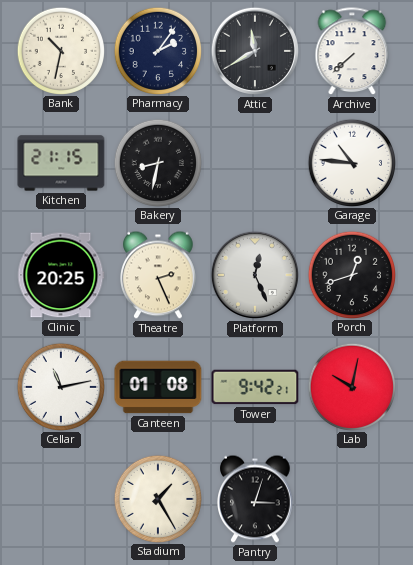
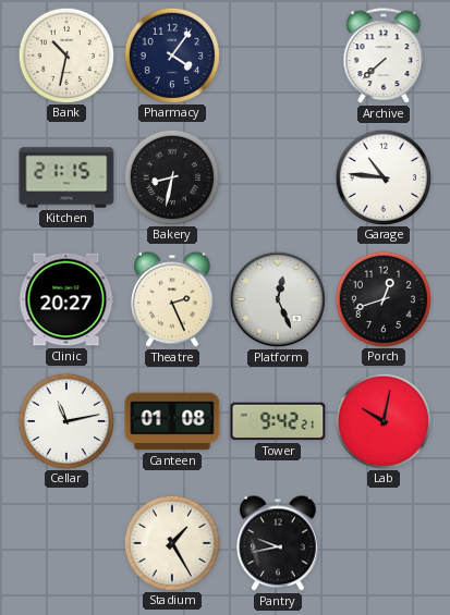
Pharmacy: 2:06 -> 4:06
Attic: 11:40 -> none
Clinic: 20:25 -> 20:27
Pantry: 3:03 -> 9:43
